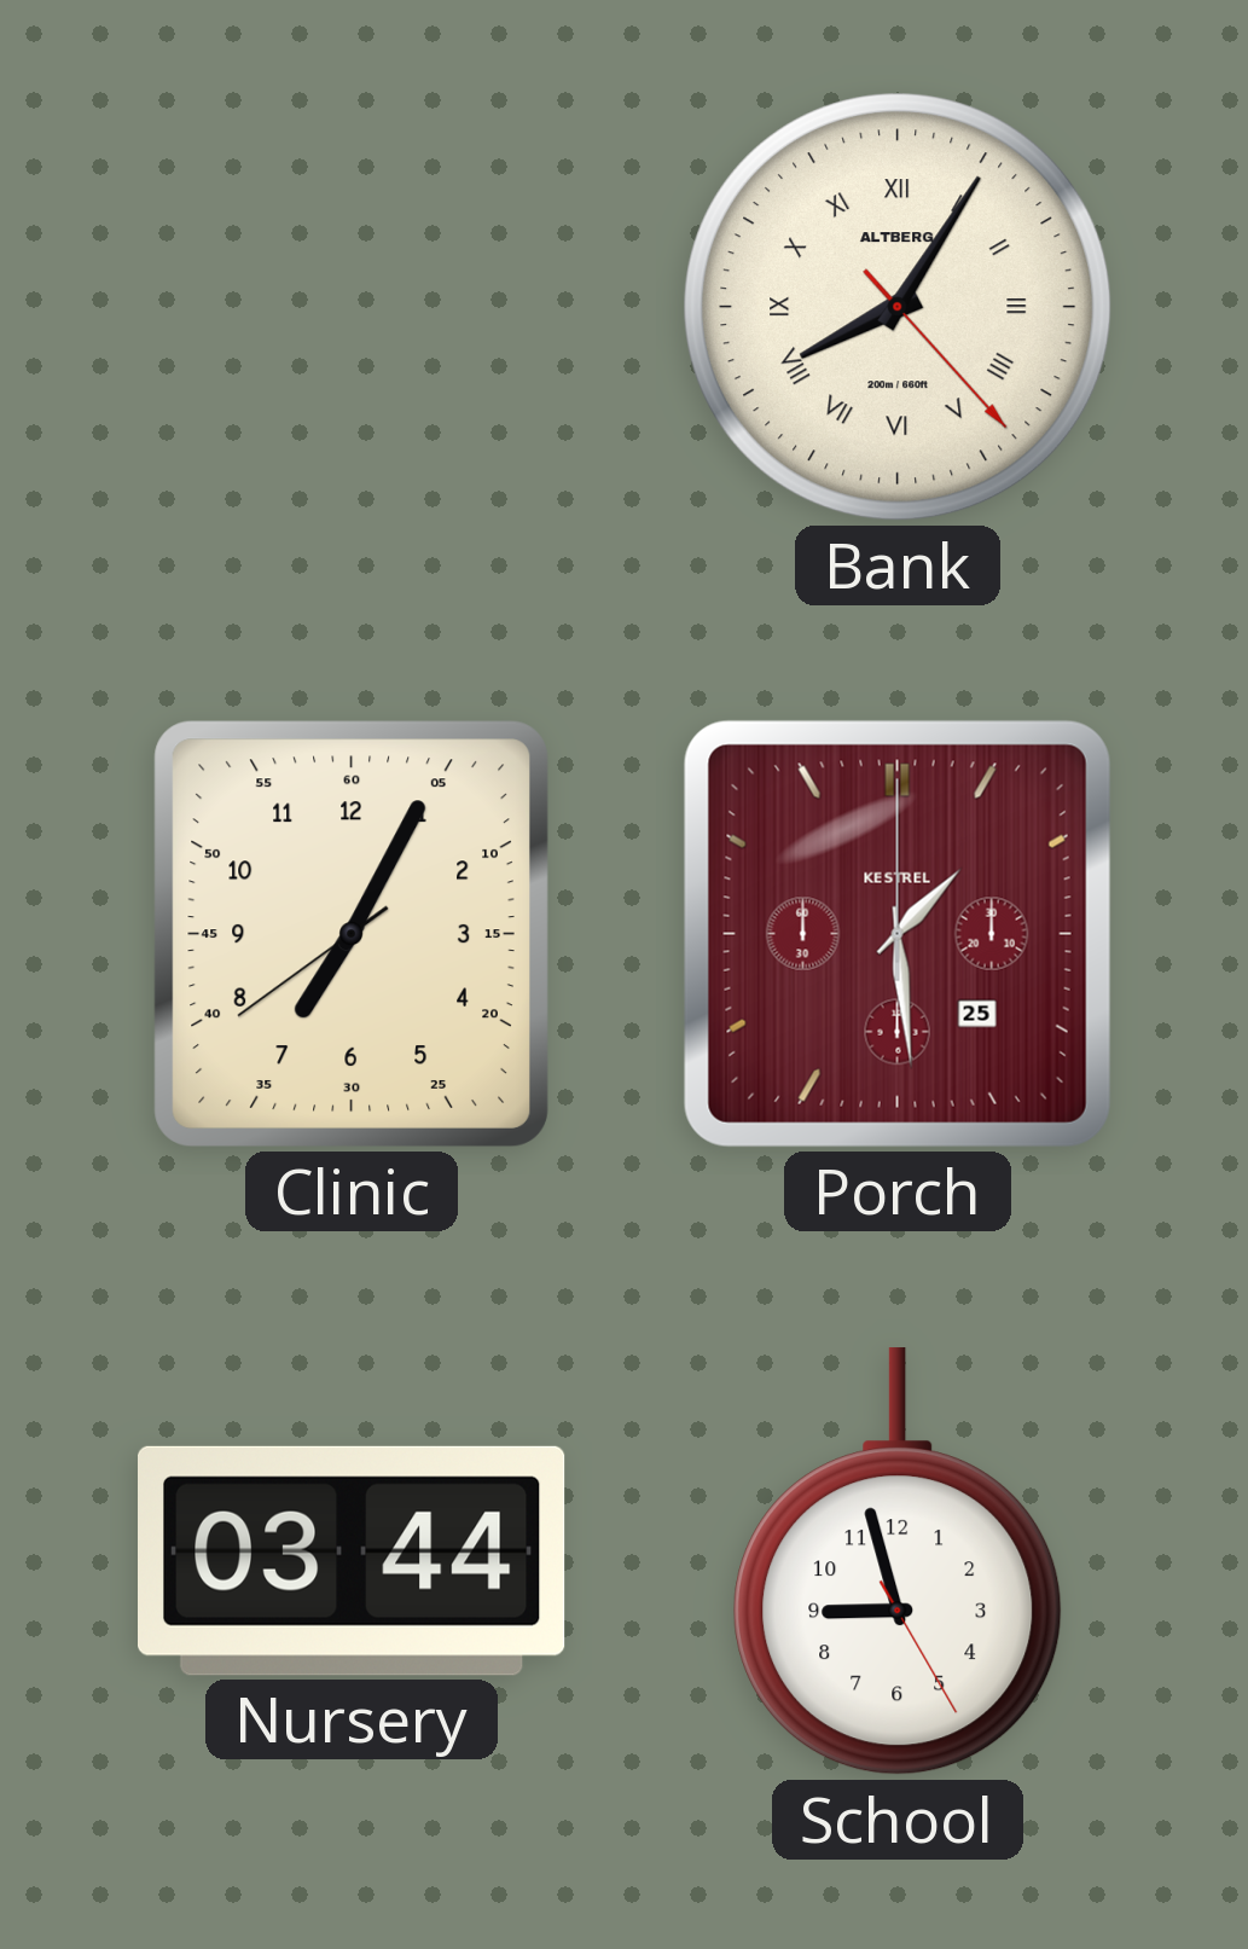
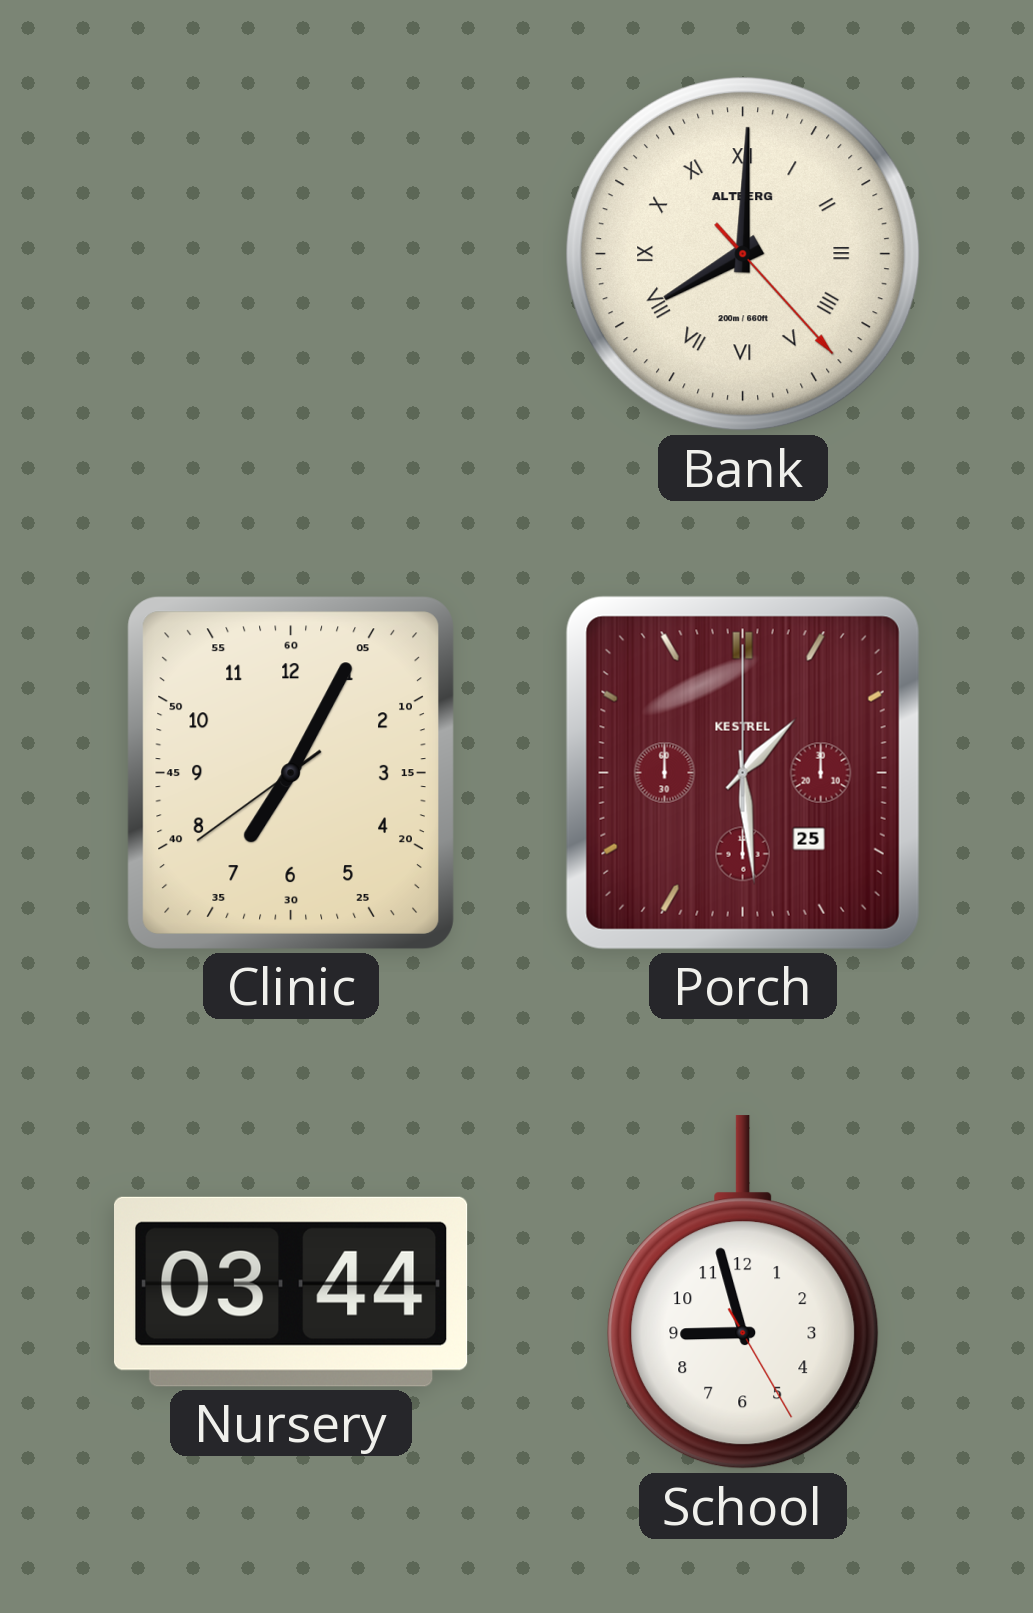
Bank: 8:05 -> 8:00
